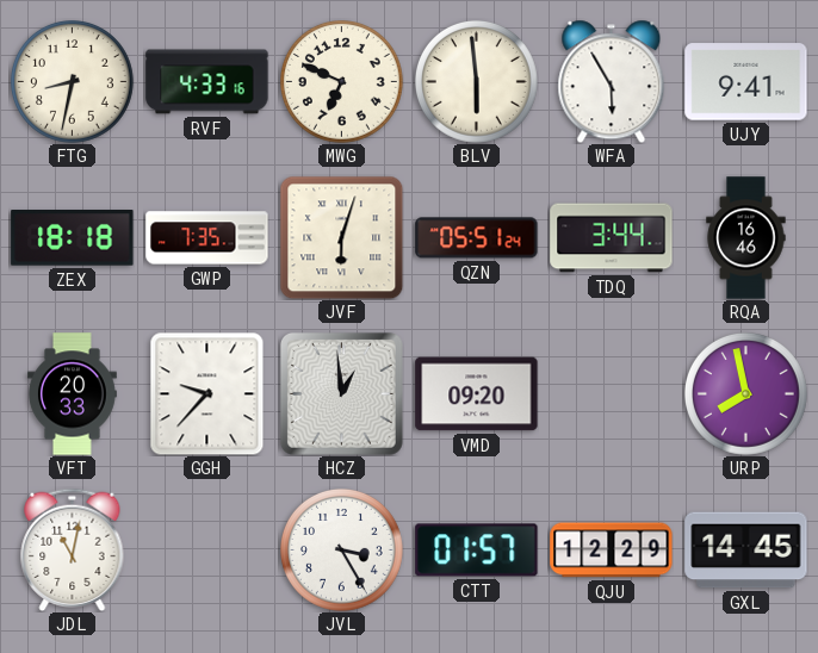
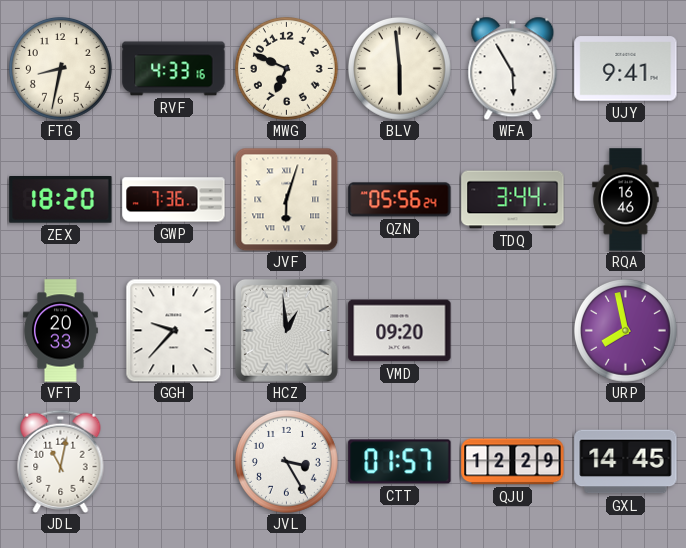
ZEX: 18:18 -> 18:20
GWP: 7:35 -> 7:36
QZN: 05:51 -> 05:56
